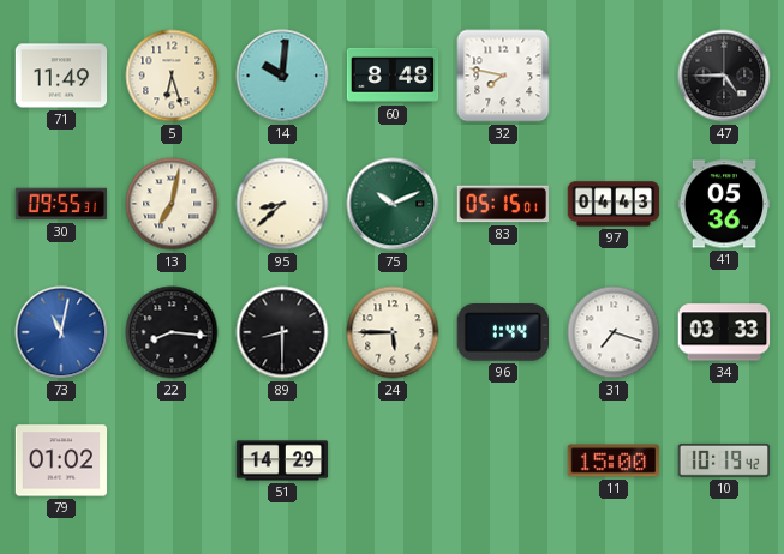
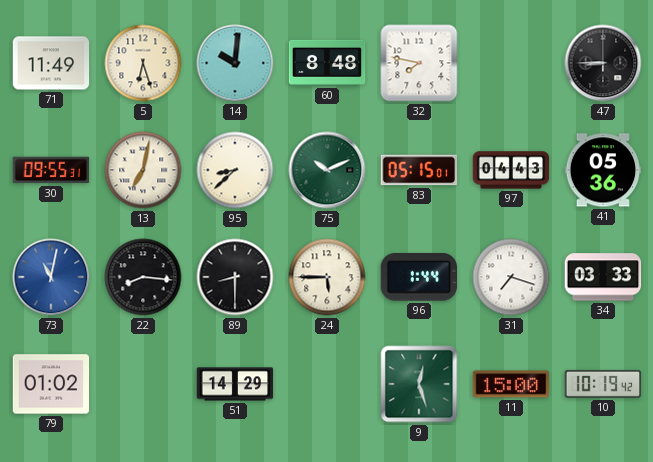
47: 4:45 -> 8:45
9: none -> 12:27
